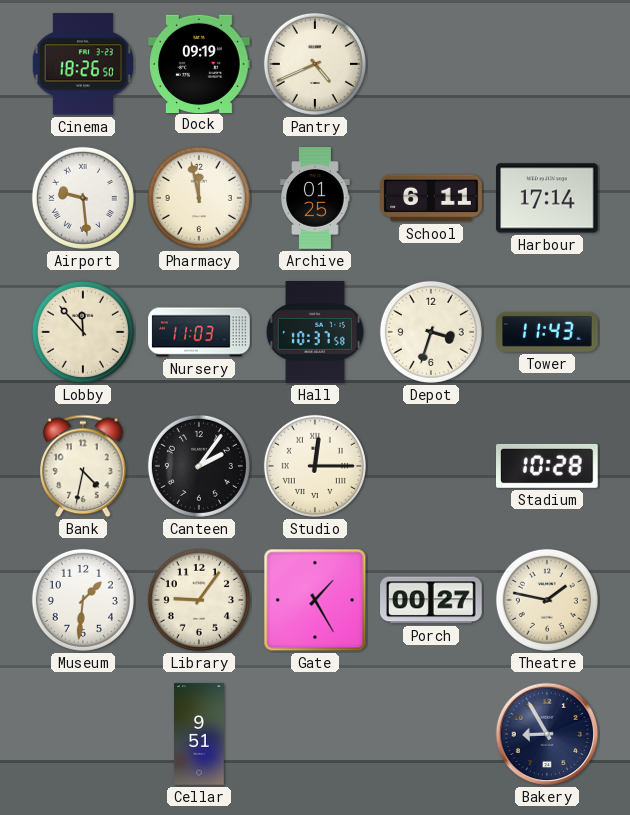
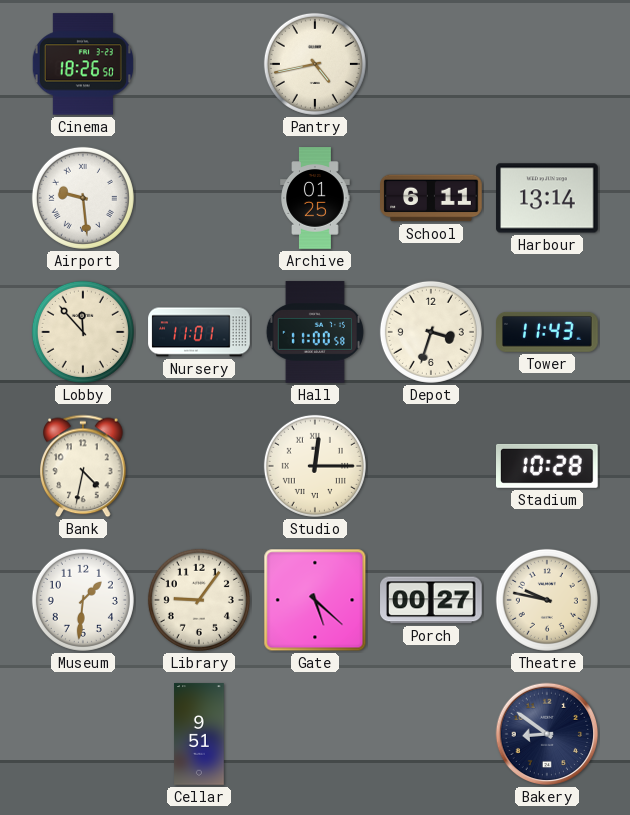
Dock: 09:19 -> none
Pantry: 4:41 -> 4:43
Pharmacy: 11:58 -> none
Harbour: 17:14 -> 13:14
Nursery: 11:03 -> 11:01
Hall: 10:37 -> 11:00
Canteen: 2:06 -> none
Gate: 1:25 -> 5:22
Theatre: 1:47 -> 9:47
Bakery: 8:55 -> 8:51
